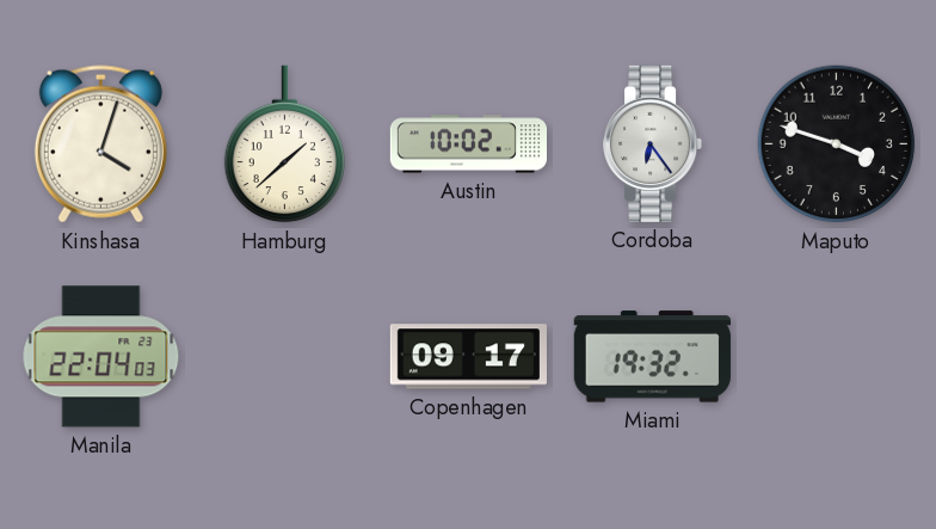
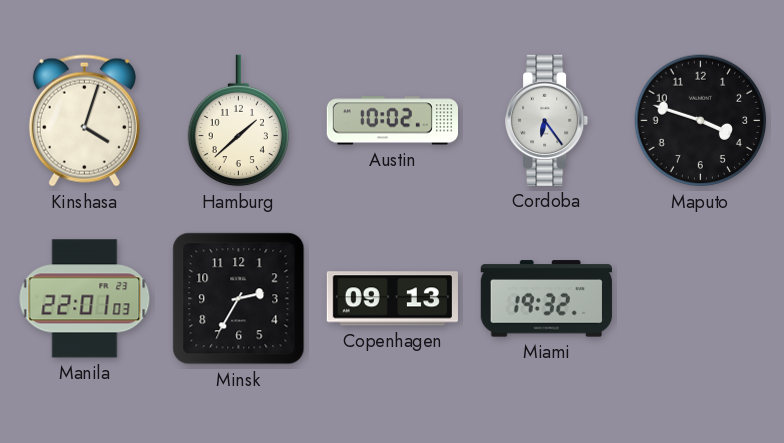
Manila: 22:04 -> 22:01
Minsk: none -> 2:35
Copenhagen: 09:17 -> 09:13
